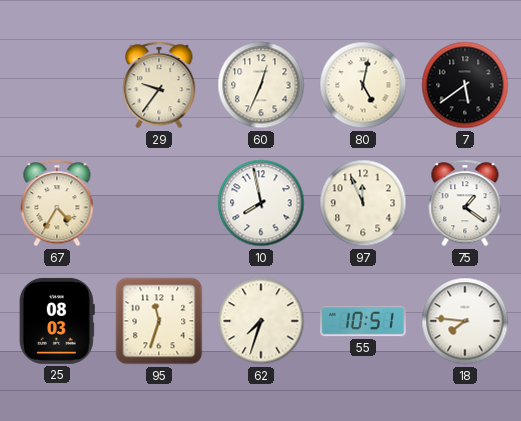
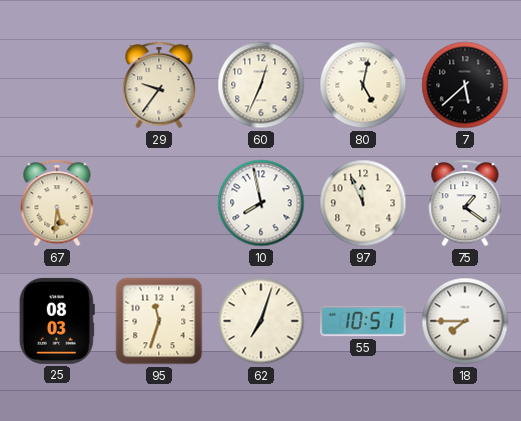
7: 5:39 -> 5:38
67: 4:35 -> 5:31
62: 7:33 -> 7:03
18: 7:46 -> 7:45
